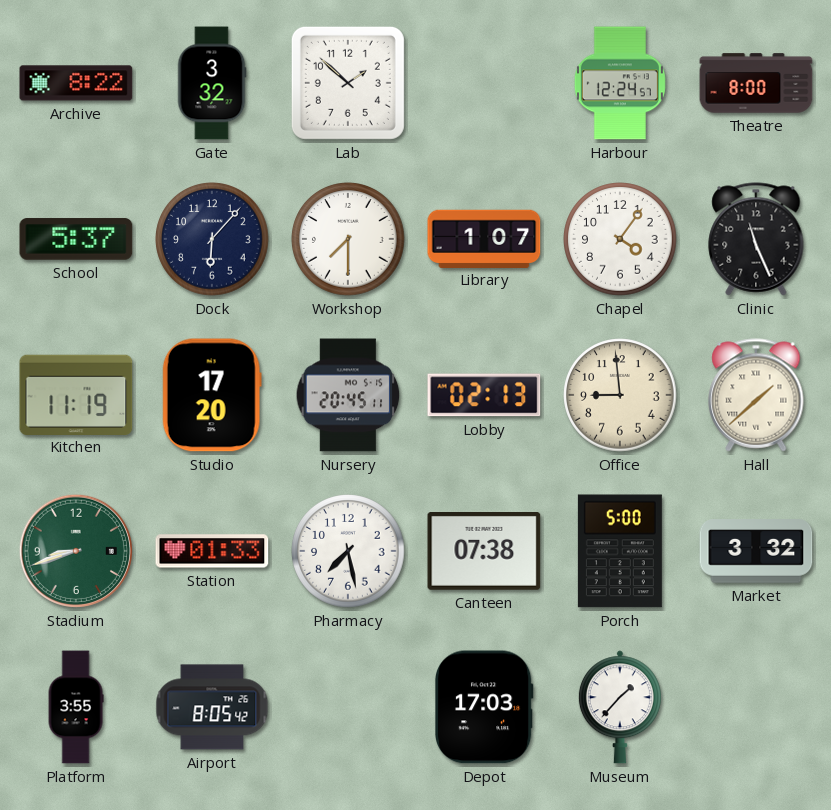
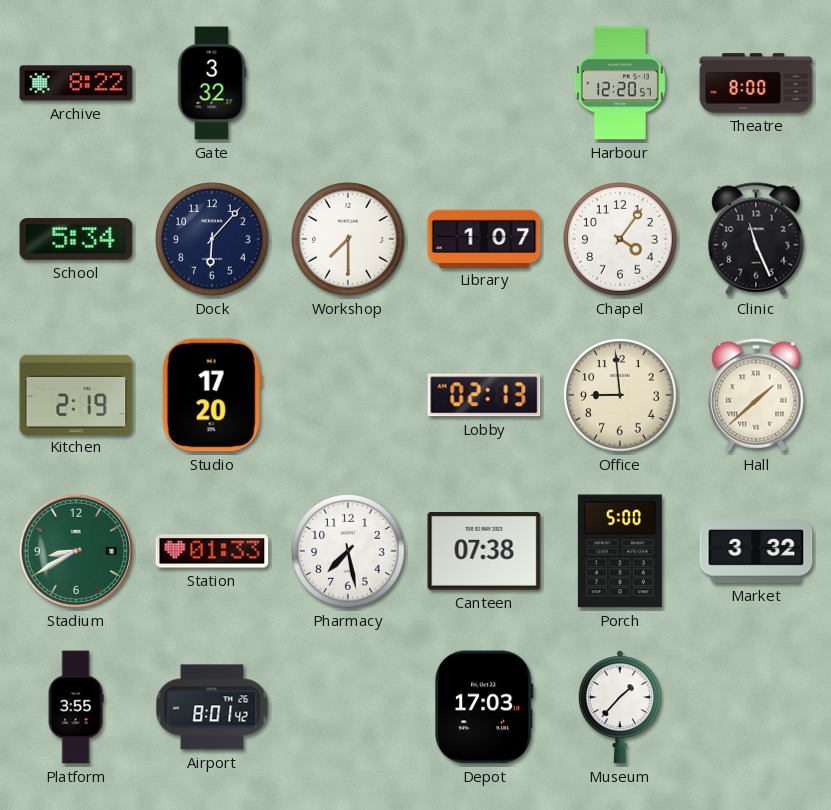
Lab: 1:52 -> none
Harbour: 12:24 -> 12:20
School: 5:37 -> 5:34
Kitchen: 11:19 -> 2:19
Nursery: 20:45 -> none
Stadium: 8:42 -> 8:40
Airport: 8:05 -> 8:01
